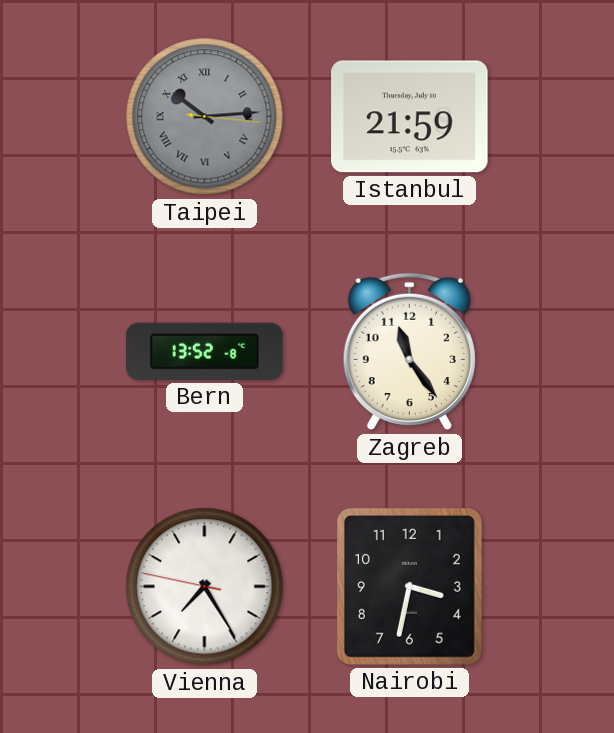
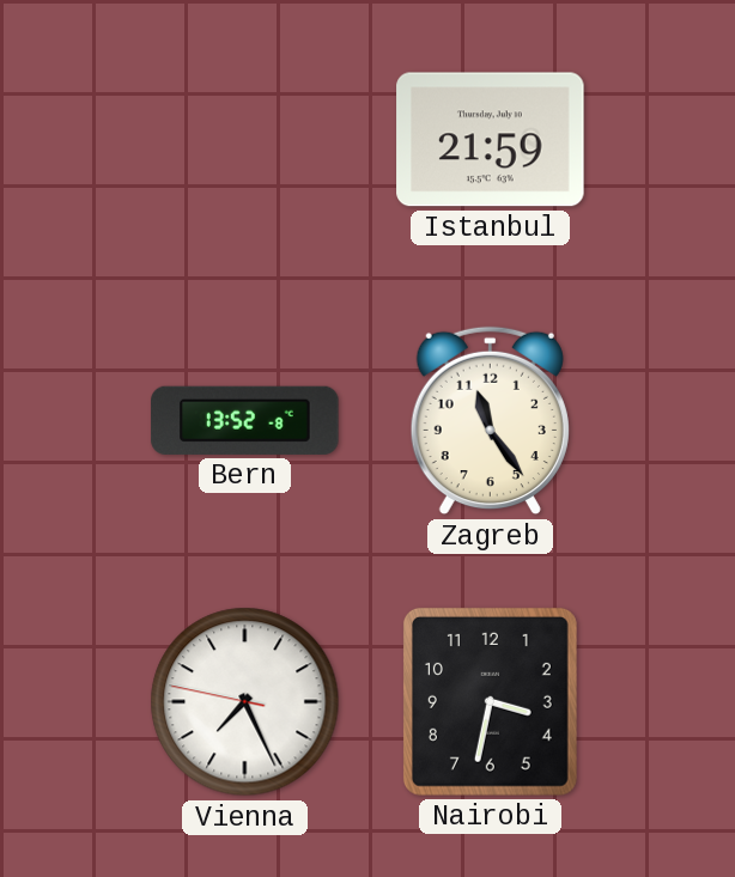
Taipei: 10:14 -> none
Vienna: 7:24 -> 7:25
